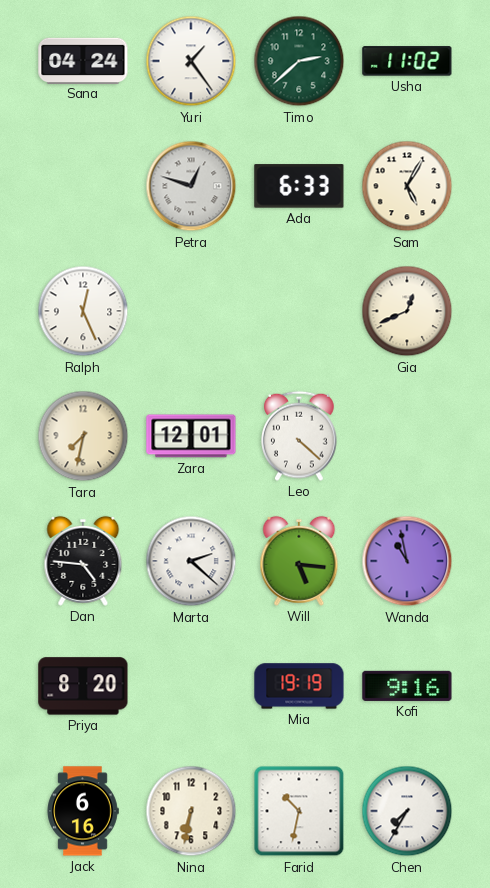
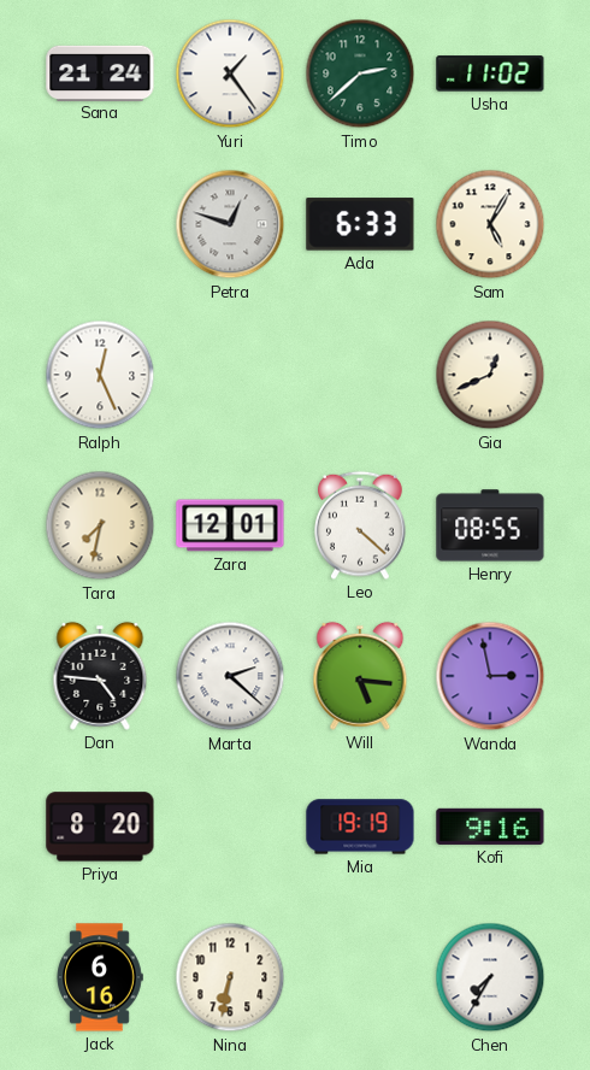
Sana: 04:24 -> 21:24
Henry: none -> 08:55
Wanda: 10:58 -> 2:58
Farid: 10:32 -> none
